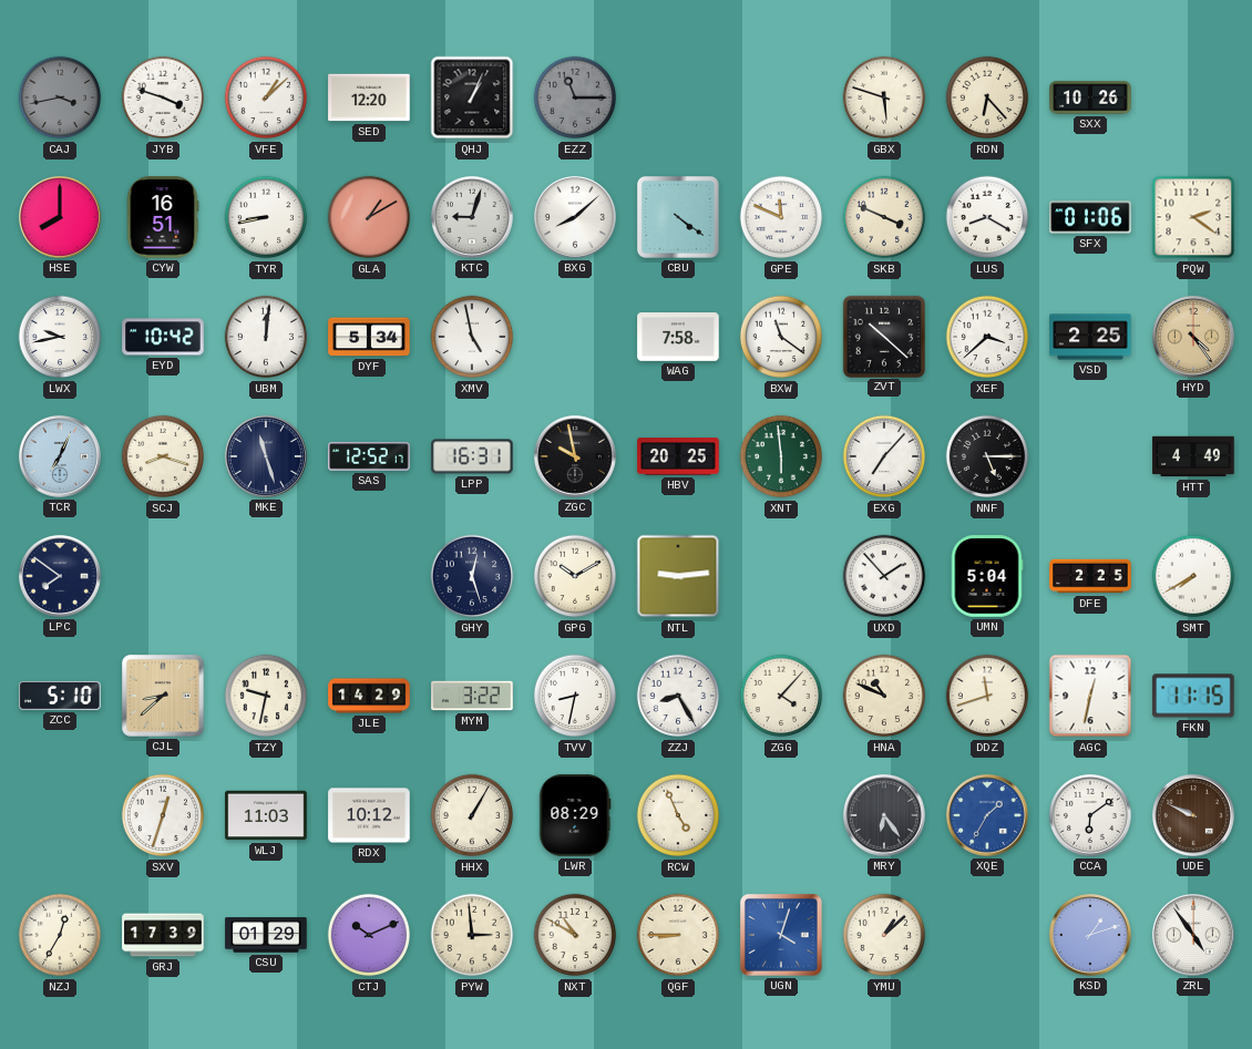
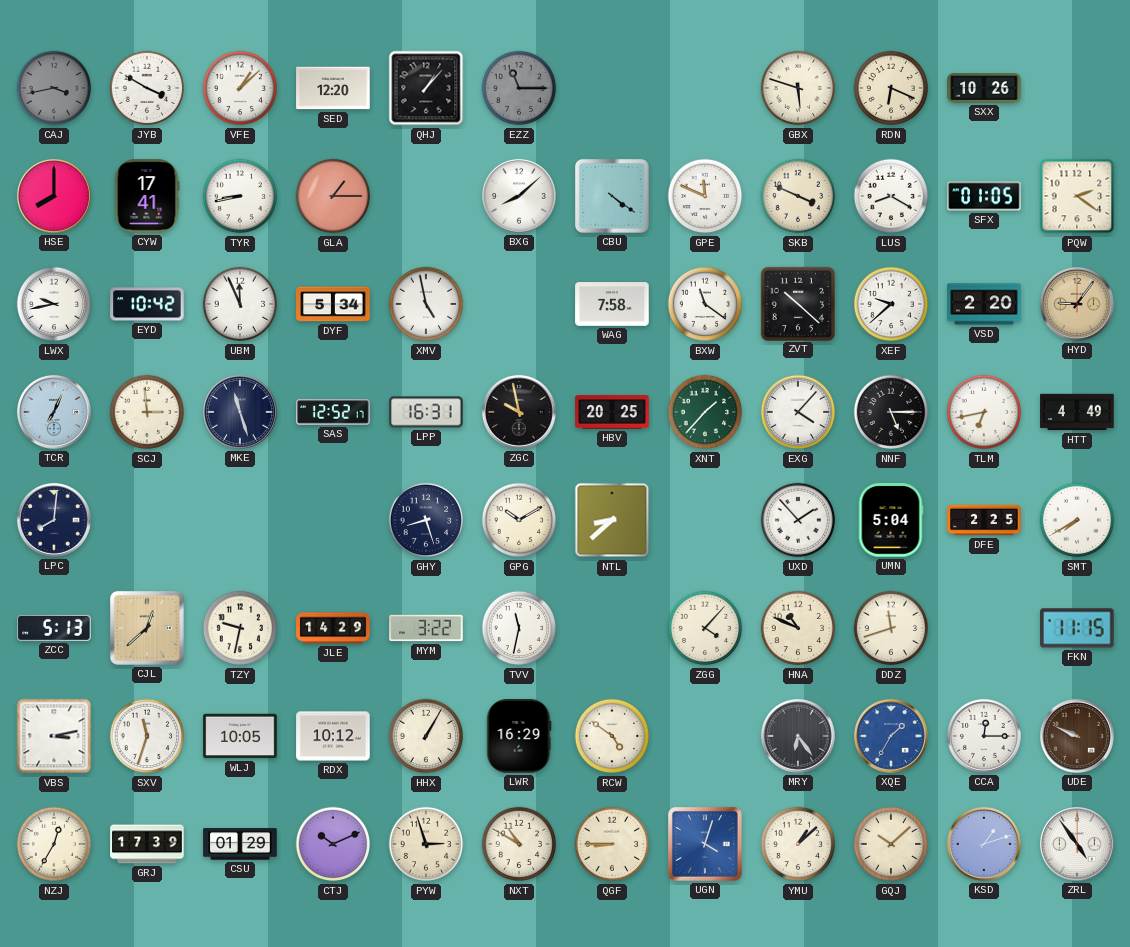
JYB: 3:48 -> 3:50
QHJ: 1:04 -> 1:07
RDN: 6:23 -> 6:19
CYW: 16:51 -> 17:41
GLA: 1:10 -> 1:15
KTC: 9:03 -> none
SFX: 01:06 -> 01:05
UBM: 12:01 -> 11:56
XEF: 3:38 -> 9:38
VSD: 2:25 -> 2:20
HYD: 4:24 -> 9:06
SCJ: 8:18 -> 2:59
XNT: 5:59 -> 1:37
EXG: 7:07 -> 4:07
TLM: none -> 6:43
LPC: 7:51 -> 8:01
GHY: 12:27 -> 8:27
NTL: 9:14 -> 8:38
ZCC: 5:10 -> 5:13
CJL: 8:38 -> 12:38
TVV: 8:32 -> 11:32
ZZJ: 8:25 -> none
AGC: 12:32 -> none
VBS: none -> 3:13
SXV: 12:33 -> 11:33
WLJ: 11:03 -> 10:05
LWR: 08:29 -> 16:29
RCW: 4:56 -> 4:51
CCA: 6:09 -> 12:15
PYW: 2:59 -> 2:57
GQJ: none -> 10:08
